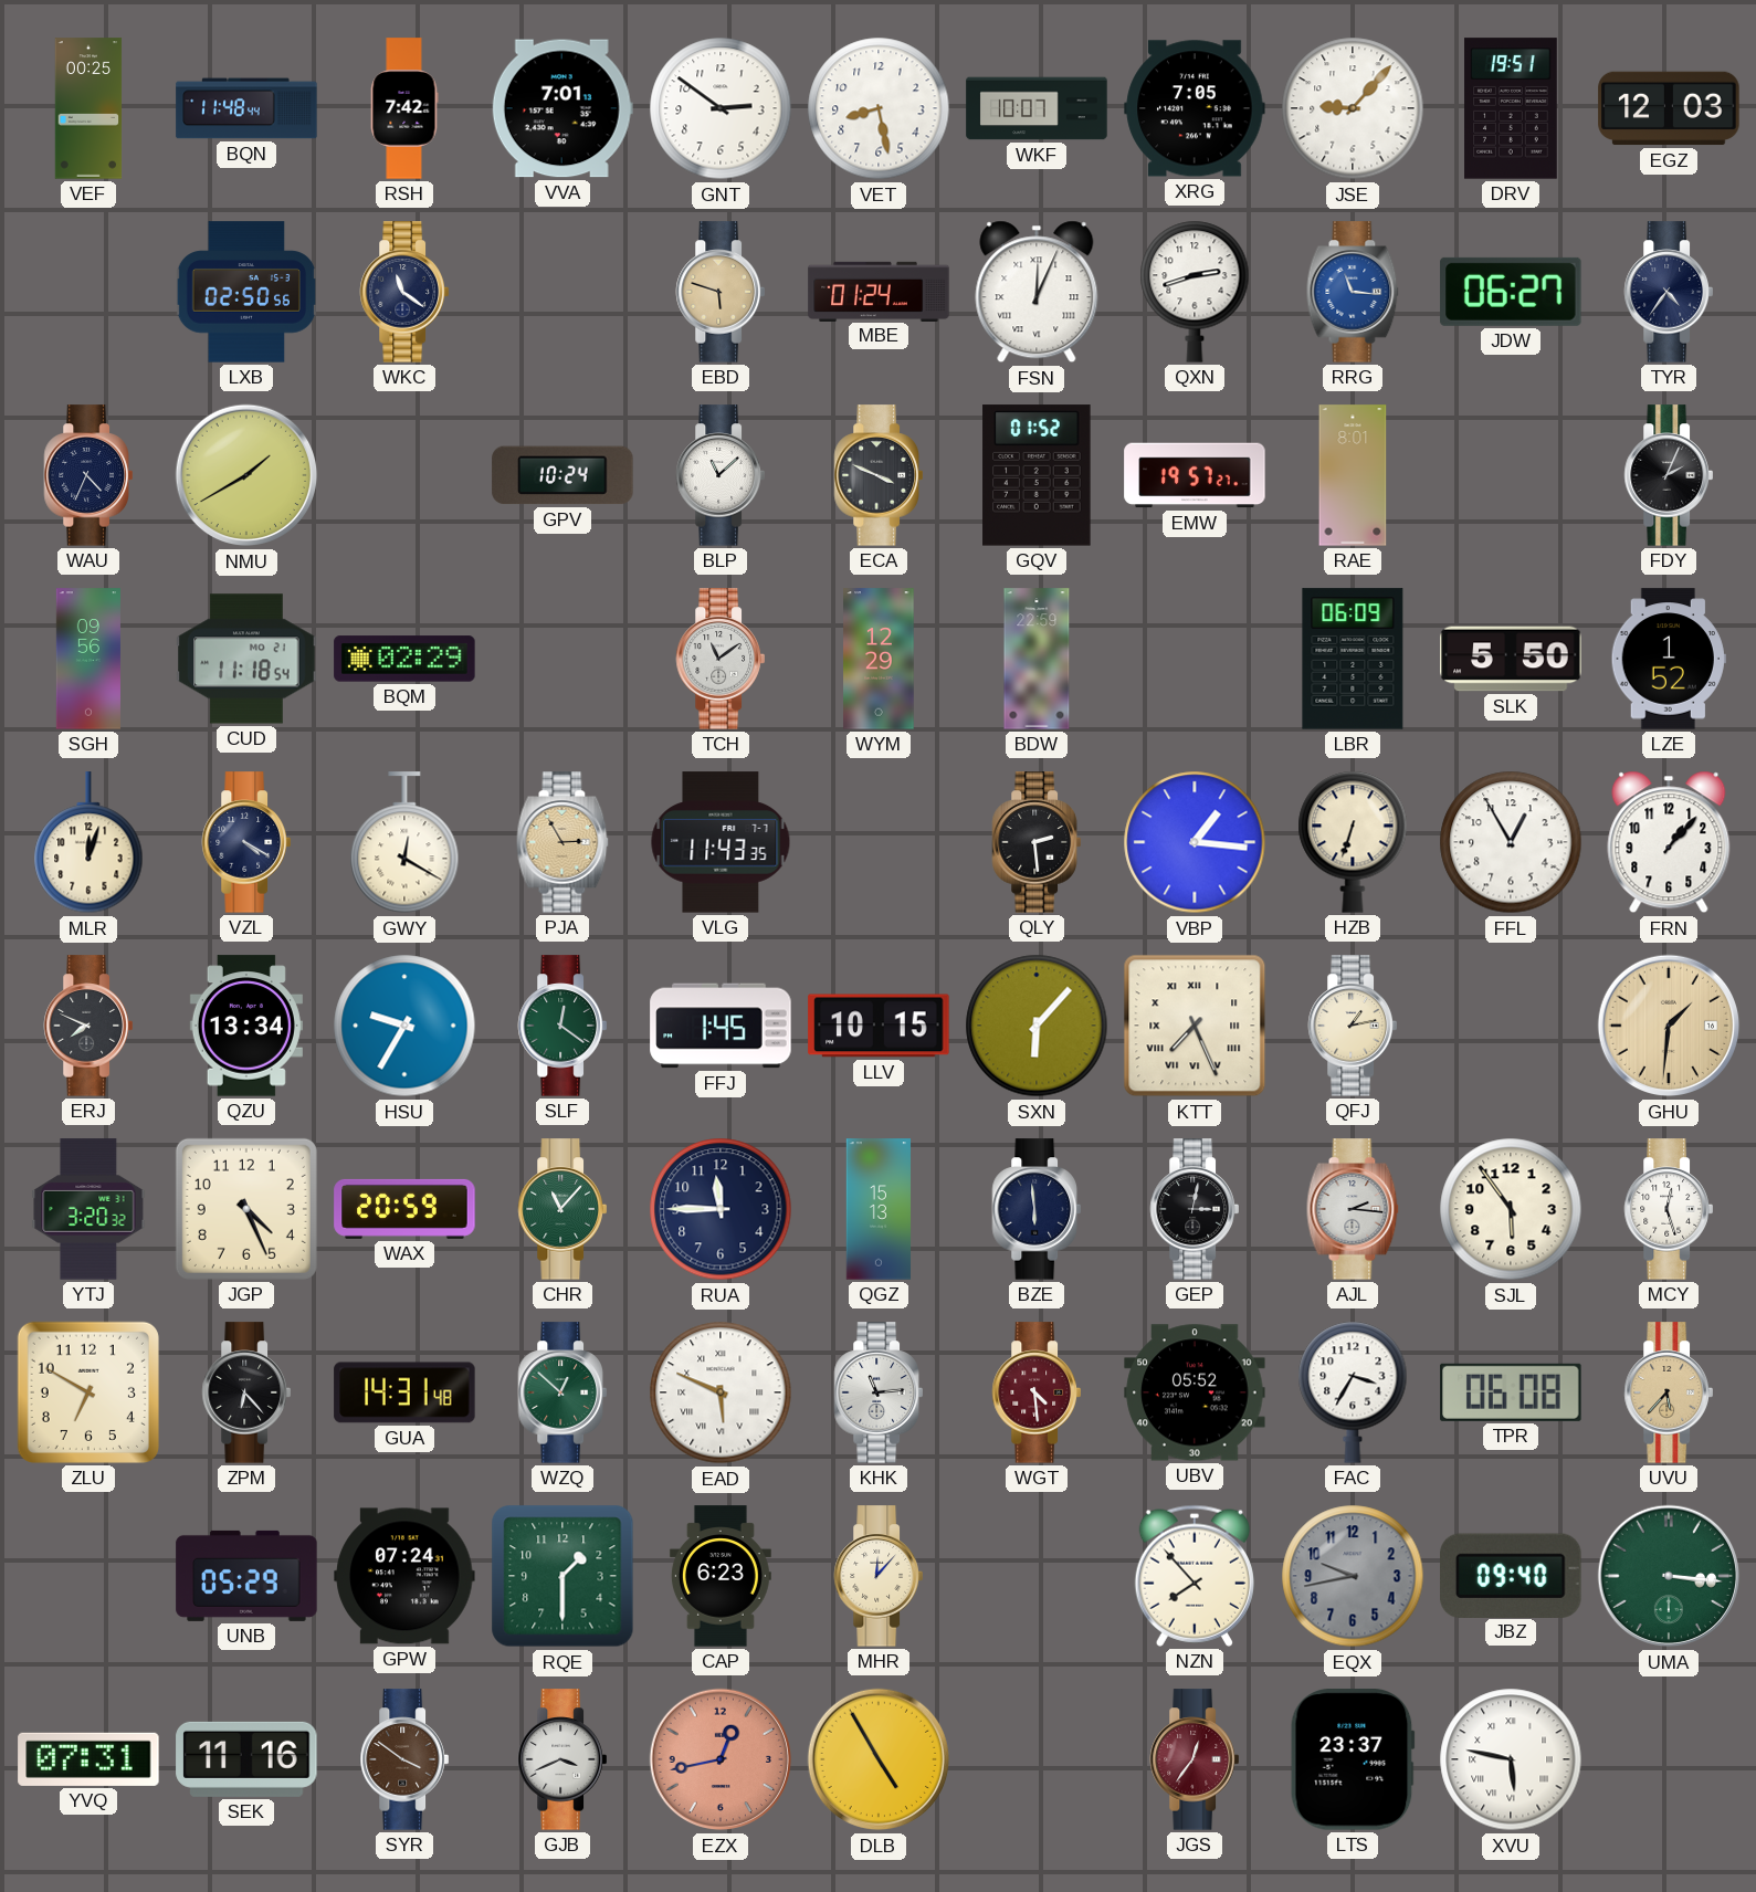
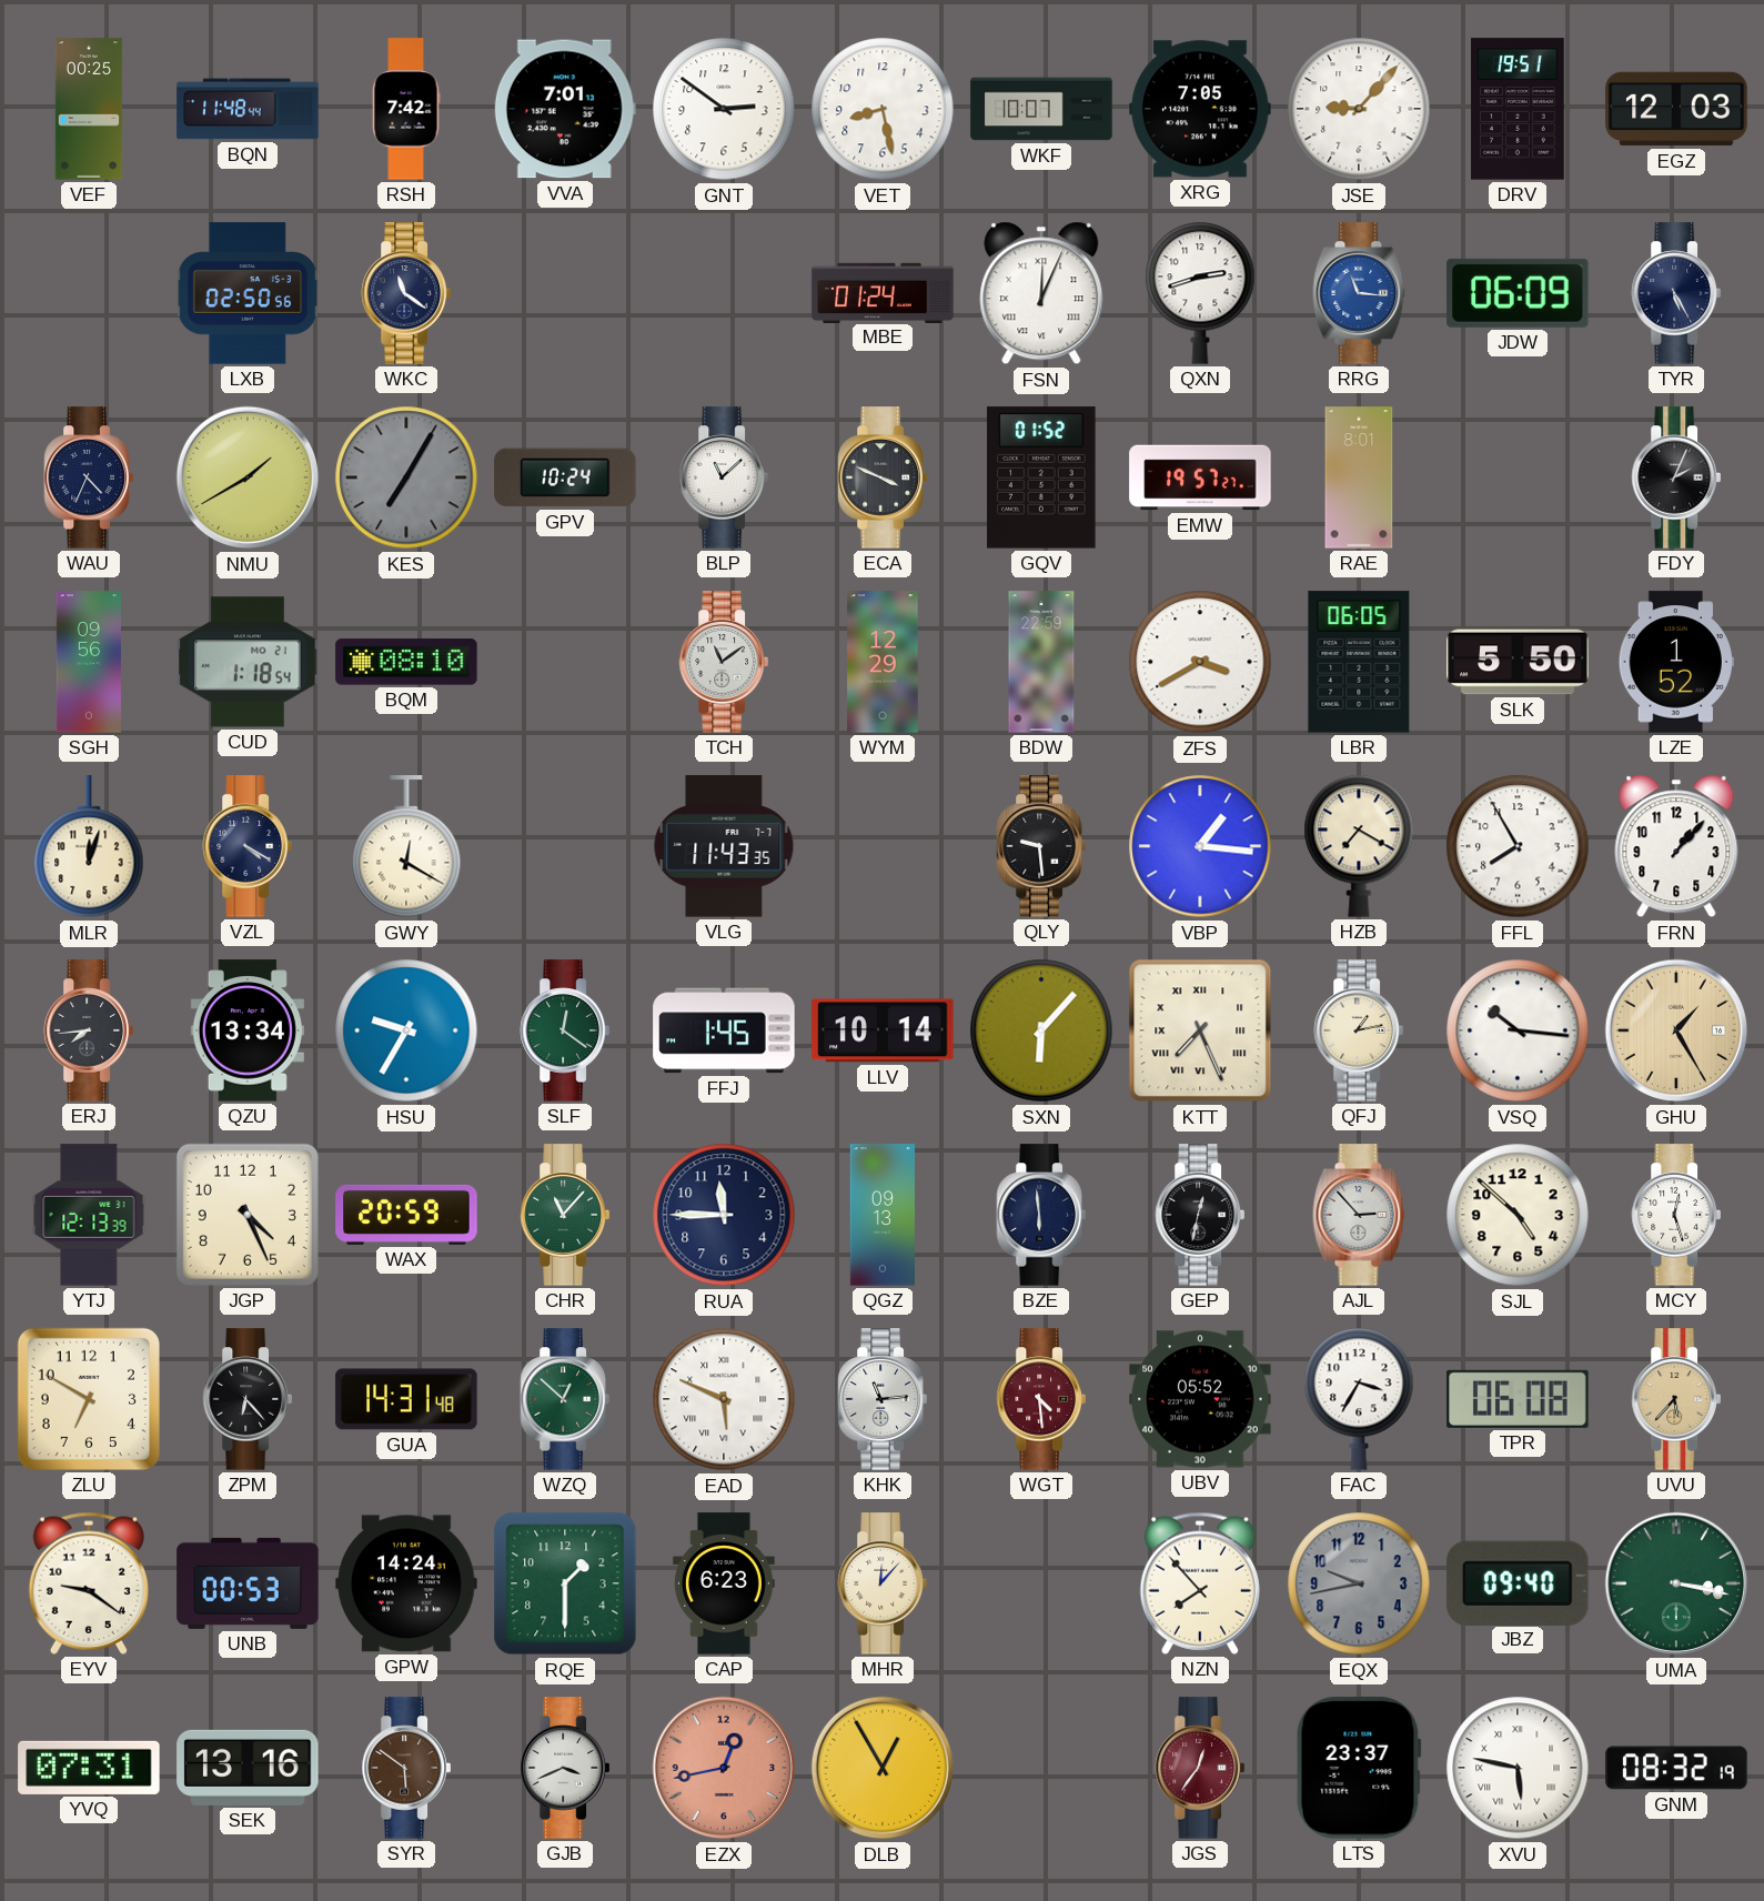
EBD: 5:48 -> none
JDW: 06:27 -> 06:09
TYR: 4:36 -> 5:25
KES: none -> 7:05
CUD: 11:18 -> 1:18
BQM: 02:29 -> 08:10
ZFS: none -> 3:40
LBR: 06:09 -> 06:05
PJA: 2:55 -> none
QLY: 2:29 -> 9:29
HZB: 6:33 -> 7:20
FFL: 12:55 -> 7:55
ERJ: 7:49 -> 7:44
LLV: 10:15 -> 10:14
VSQ: none -> 10:16
GHU: 1:31 -> 1:25
YTJ: 3:20 -> 12:13
QGZ: 15:13 -> 09:13
GEP: 3:02 -> 12:32
AJL: 2:16 -> 2:53
SJL: 5:54 -> 4:52
EYV: none -> 9:21
UNB: 05:29 -> 00:53
GPW: 07:24 -> 14:24
UMA: 3:16 -> 3:17
SEK: 11:16 -> 13:16
SYR: 3:51 -> 5:51
DLB: 4:55 -> 12:55
GNM: none -> 08:32
